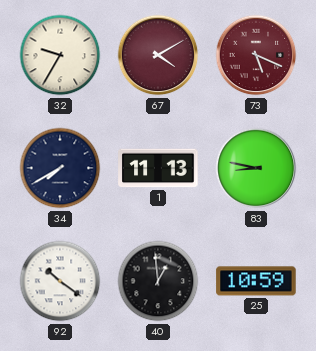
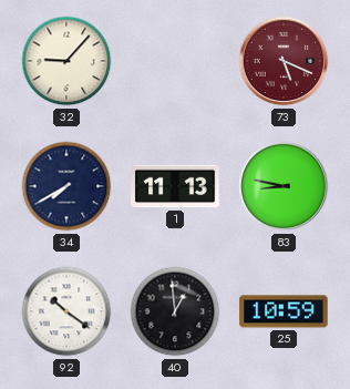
32: 9:35 -> 9:07
67: 4:10 -> none
